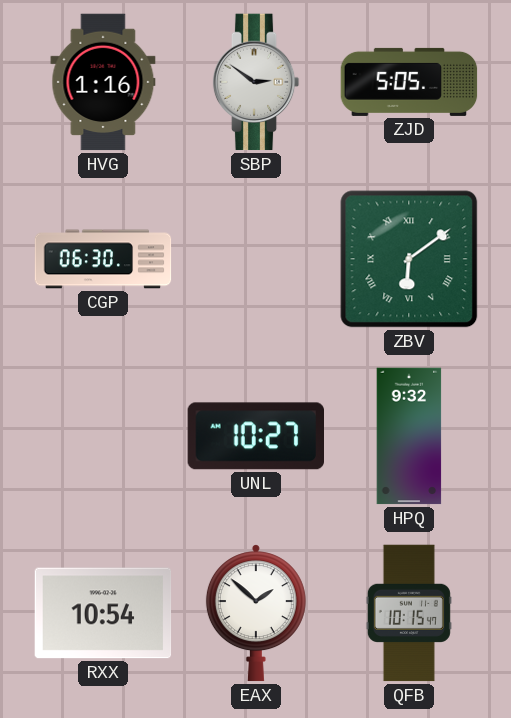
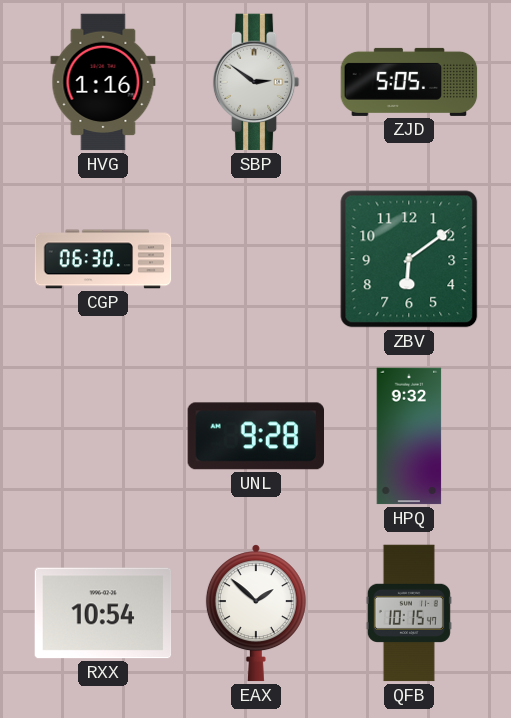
ZBV numerals: Roman -> Arabic
UNL: 10:27 -> 9:28
